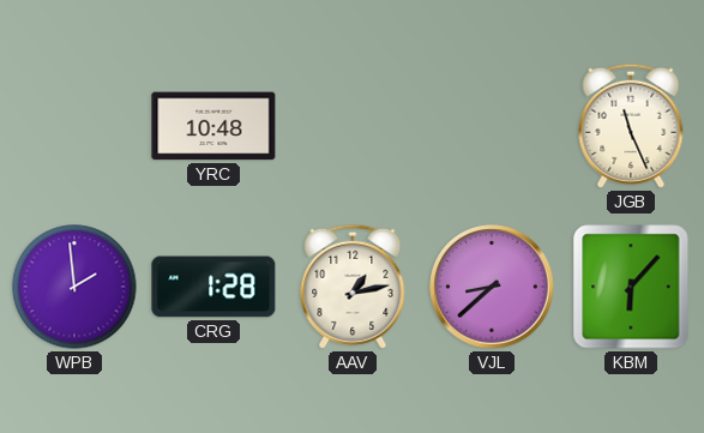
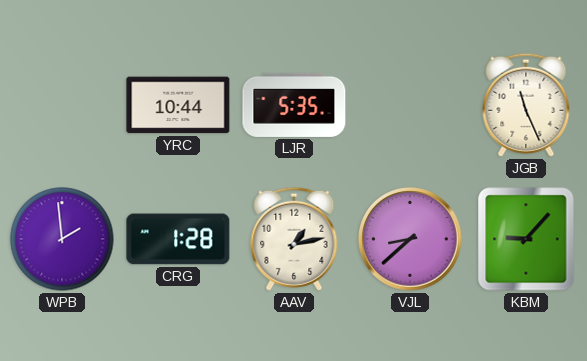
YRC: 10:48 -> 10:44
LJR: none -> 5:35
KBM: 6:07 -> 9:07
